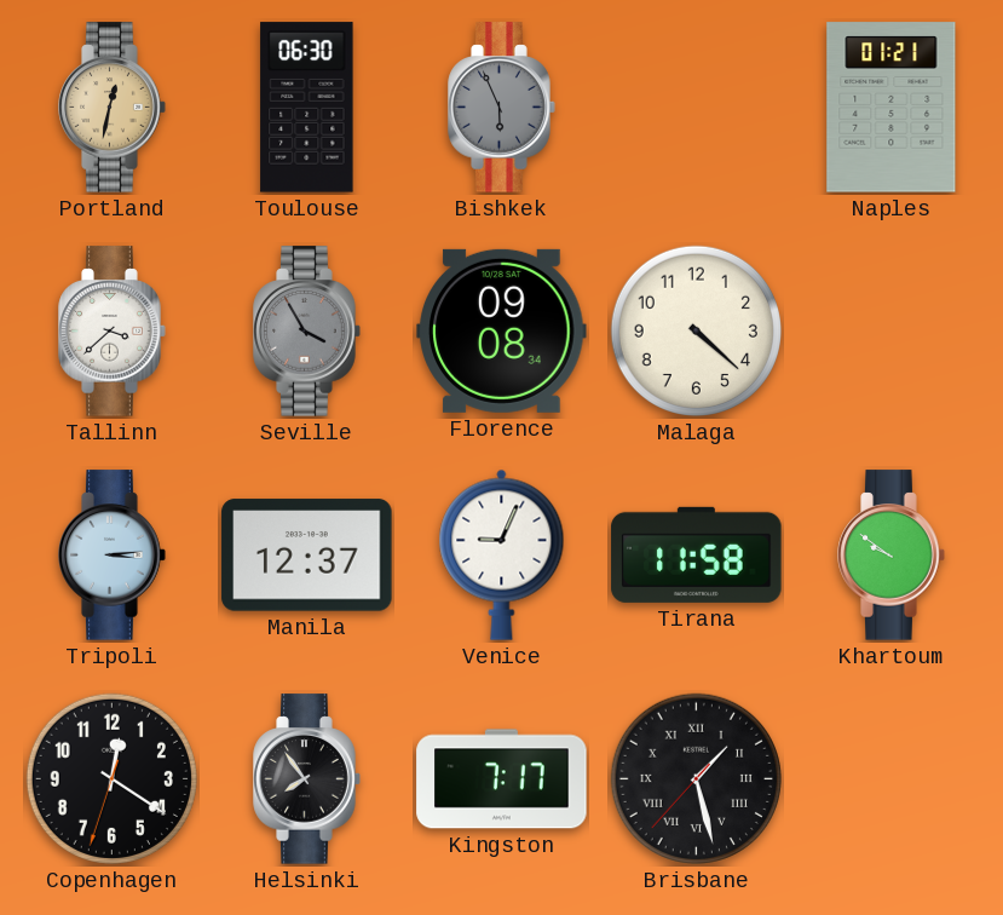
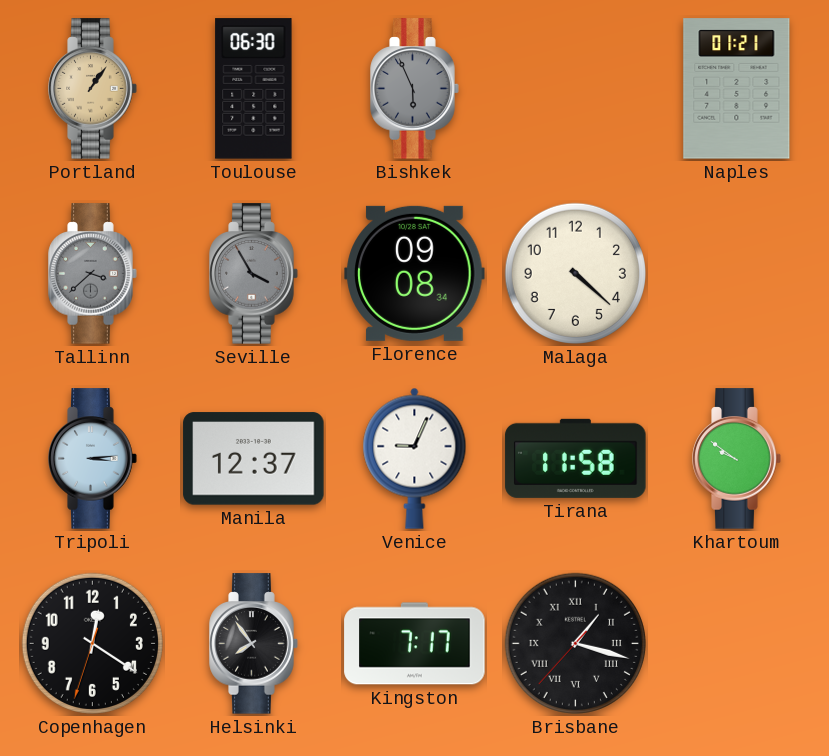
Portland: 12:32 -> 1:06
Tallinn dial: white -> grey
Brisbane: 1:27 -> 1:17
